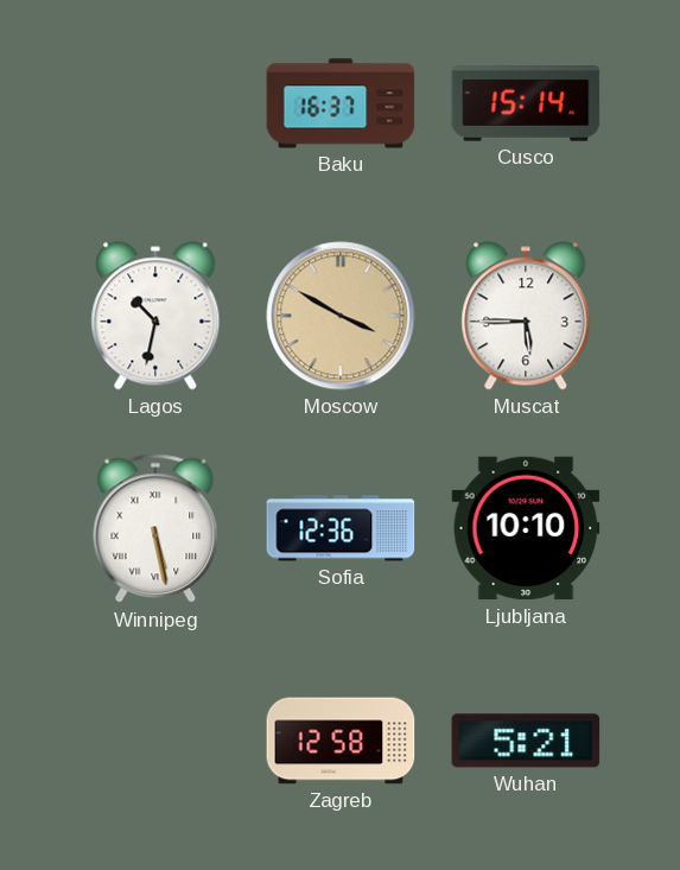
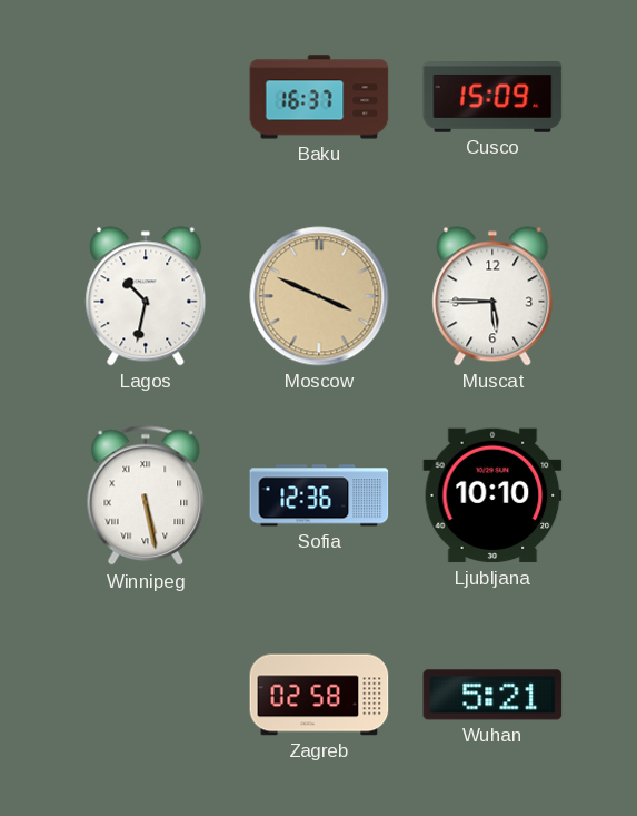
Cusco: 15:14 -> 15:09
Moscow: 3:50 -> 3:49
Zagreb: 12:58 -> 02:58
